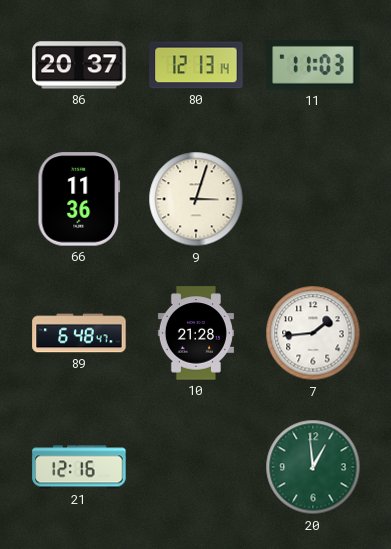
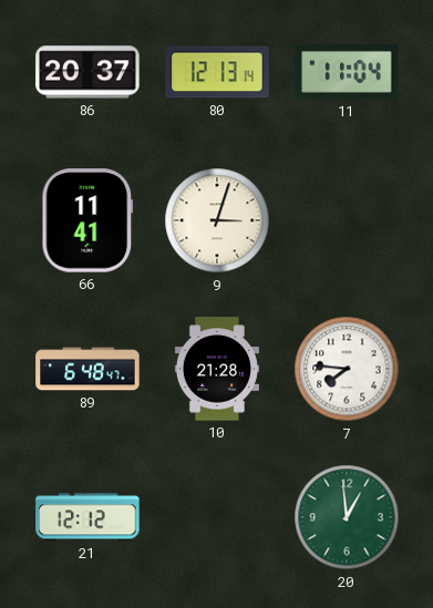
11: 11:03 -> 11:04
66: 11:36 -> 11:41
7: 1:44 -> 7:46
21: 12:16 -> 12:12
